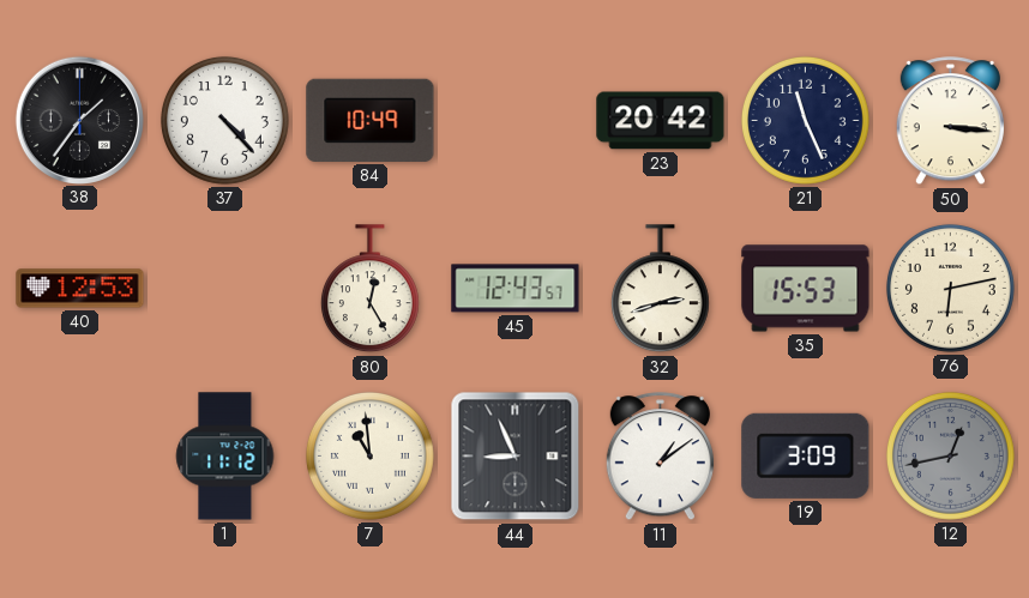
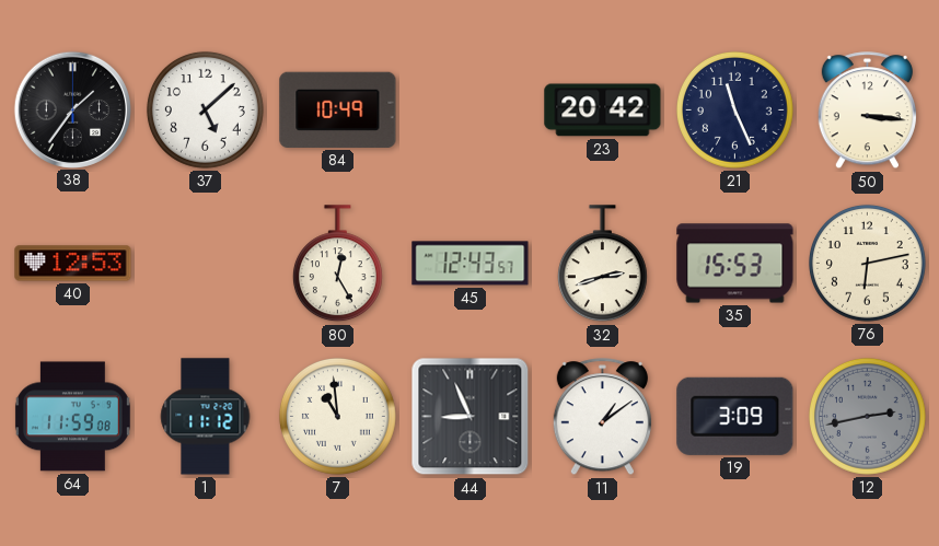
37: 4:23 -> 5:08
64: none -> 11:59
12: 12:43 -> 2:43
